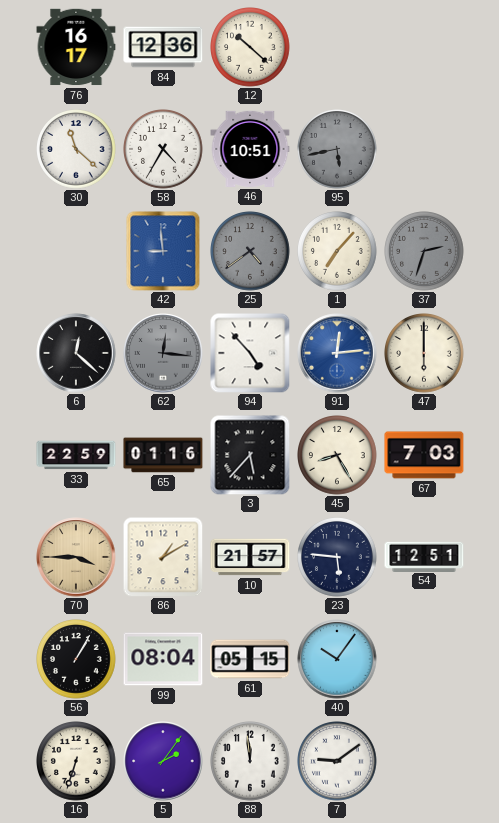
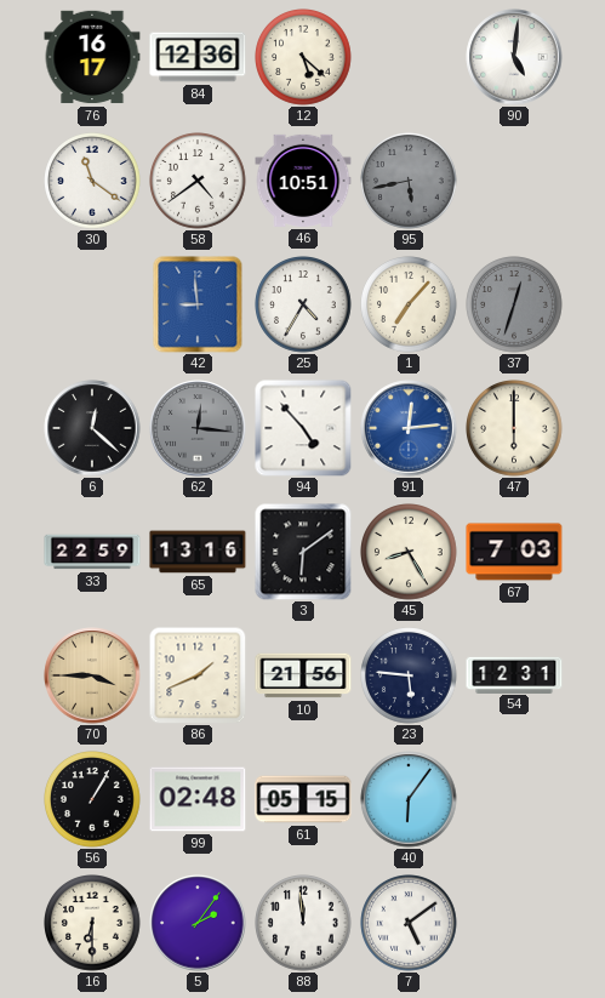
12: 10:22 -> 5:22
90: none -> 5:01
30: 11:22 -> 11:21
58: 4:35 -> 4:39
25: 4:39 -> 4:35
25 dial: grey -> white
37: 2:33 -> 12:33
65: 01:16 -> 13:16
3: 5:37 -> 6:09
86: 1:10 -> 1:41
10: 21:57 -> 21:56
54: 12:51 -> 12:31
99: 08:04 -> 02:48
40: 10:06 -> 6:06
16: 6:33 -> 6:30
7: 9:09 -> 5:09
